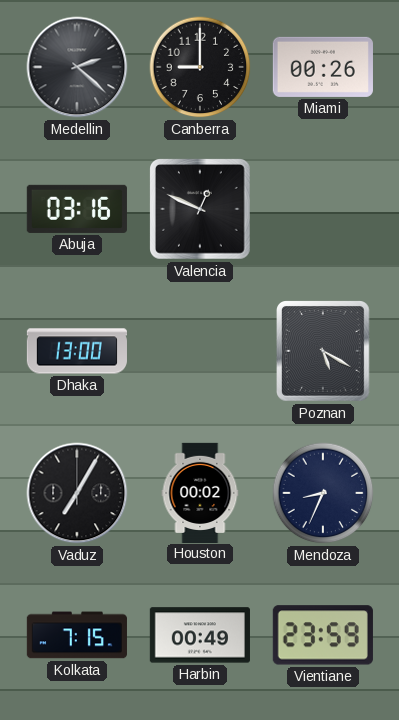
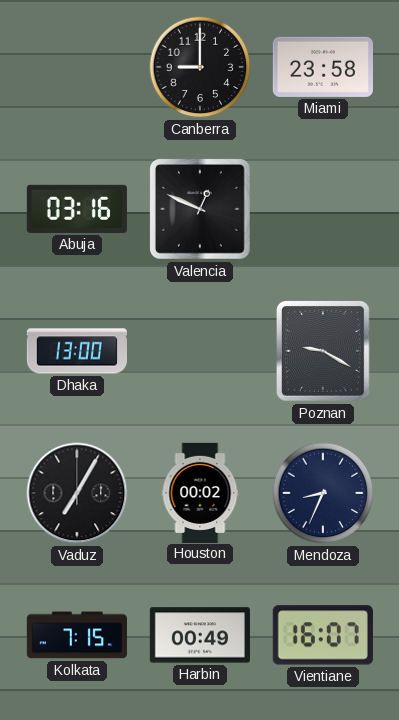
Medellin: 2:22 -> none
Miami: 00:26 -> 23:58
Poznan: 5:20 -> 9:20
Vientiane: 23:59 -> 16:07
